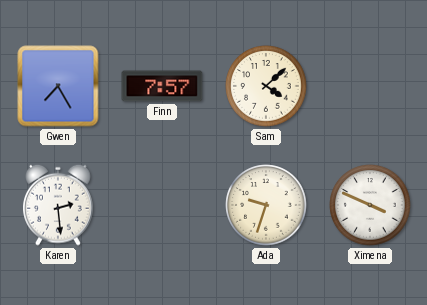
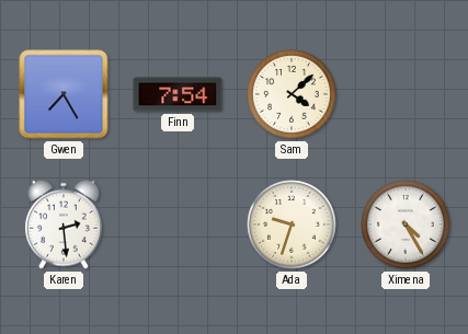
Finn: 7:57 -> 7:54
Ximena: 3:49 -> 4:25
